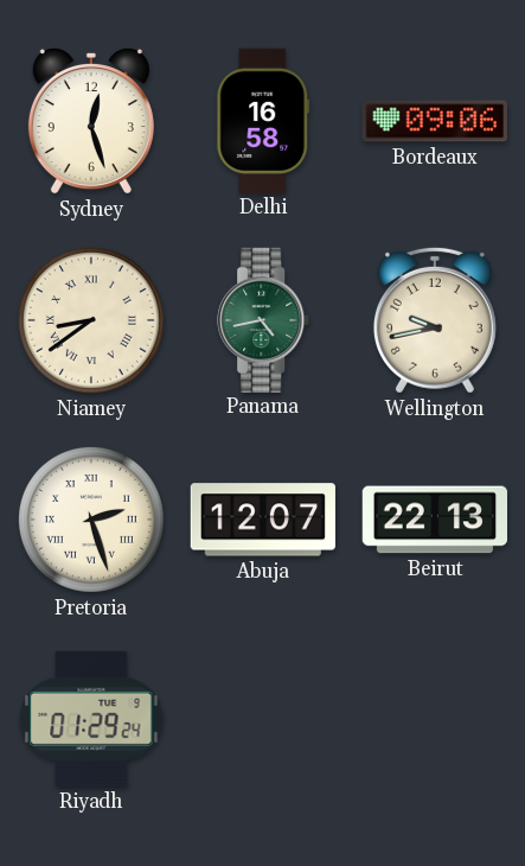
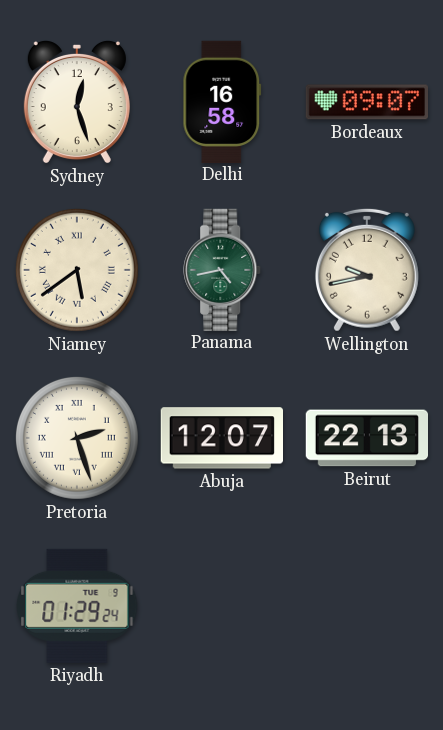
Bordeaux: 09:06 -> 09:07
Niamey: 8:39 -> 5:39
